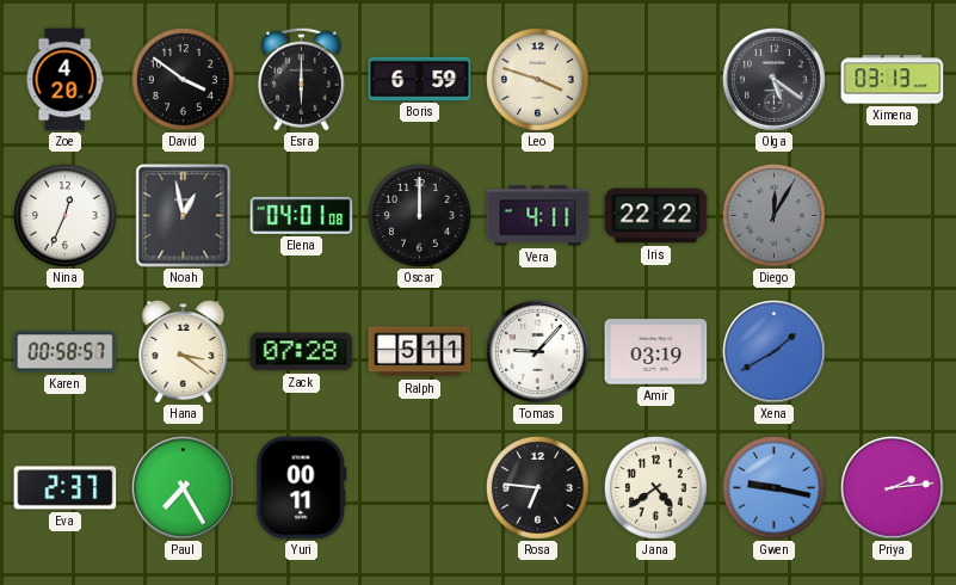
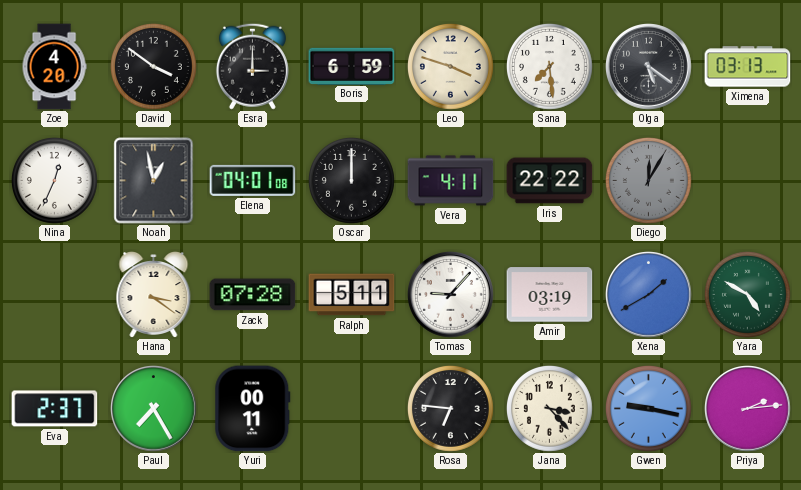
Esra: 6:00 -> 3:00
Sana: none -> 7:29
Karen: 00:58 -> none
Yara: none -> 4:50
Jana: 4:39 -> 3:23
